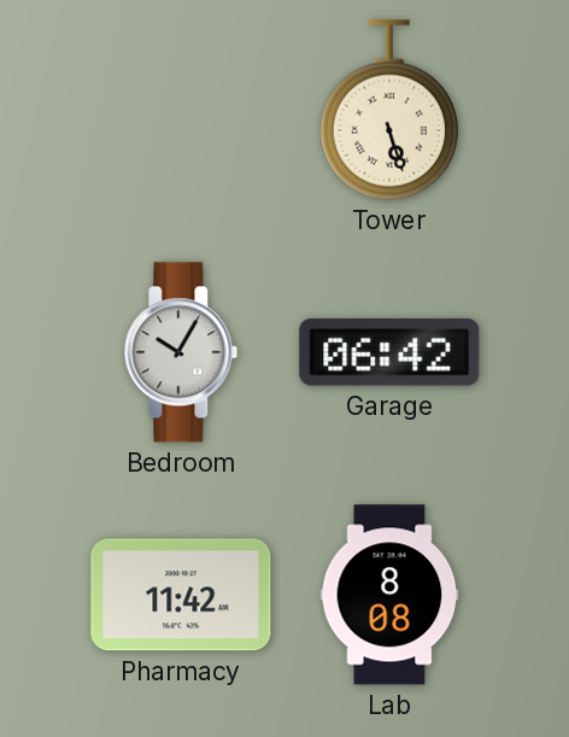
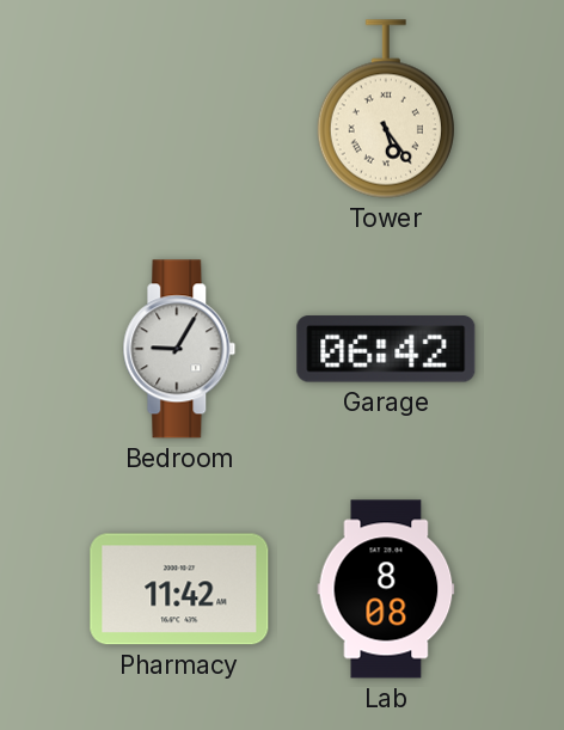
Tower: 5:27 -> 5:24
Bedroom: 10:05 -> 9:05
